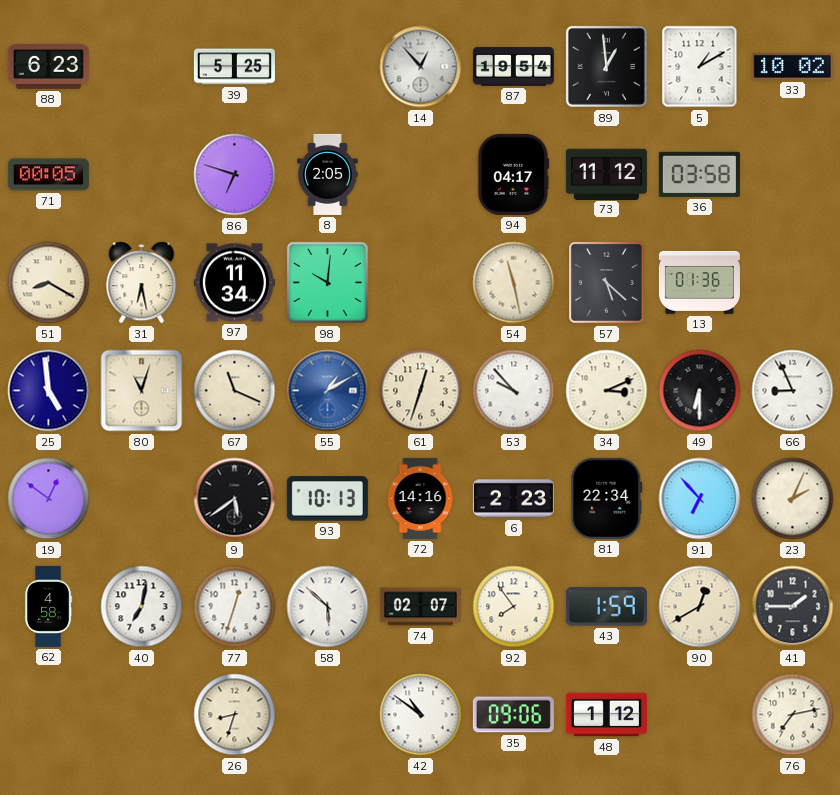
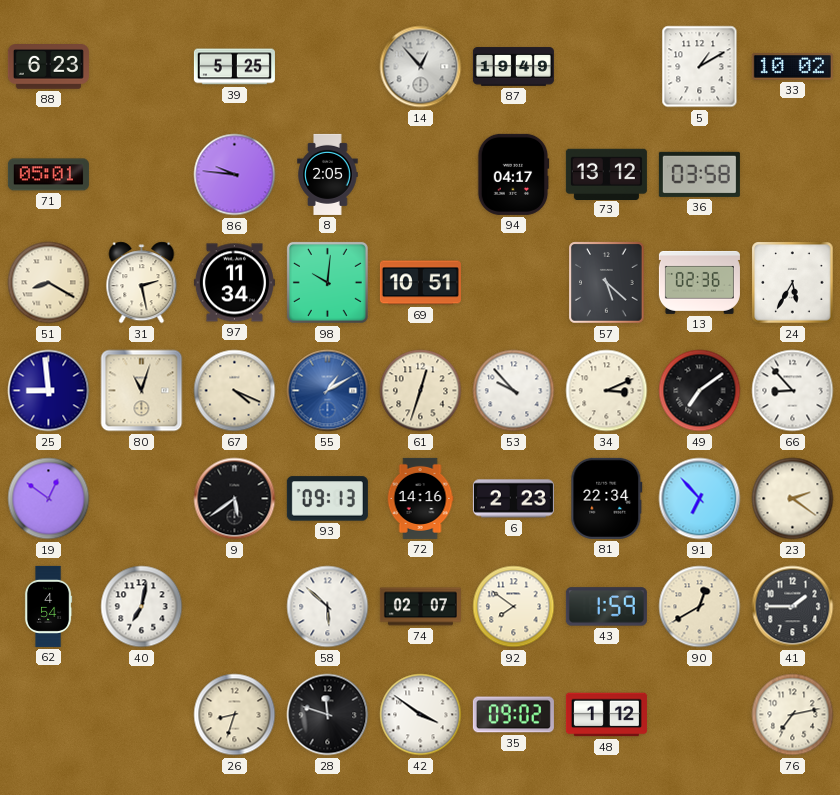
87: 19:54 -> 19:49
89: 12:59 -> none
71: 00:05 -> 05:01
86: 6:48 -> 9:46
73: 11:12 -> 13:12
31: 6:28 -> 2:28
69: none -> 10:51
54: 11:28 -> none
13: 01:36 -> 02:36
24: none -> 5:35
25: 4:59 -> 8:59
67: 11:19 -> 4:19
49: 6:30 -> 7:09
66: 8:56 -> 8:53
93: 10:13 -> 09:13
23: 2:04 -> 2:21
62: 4:58 -> 4:54
77: 12:33 -> none
92: 7:54 -> 7:51
28: none -> 11:48
42: 10:51 -> 3:51
35: 09:06 -> 09:02
